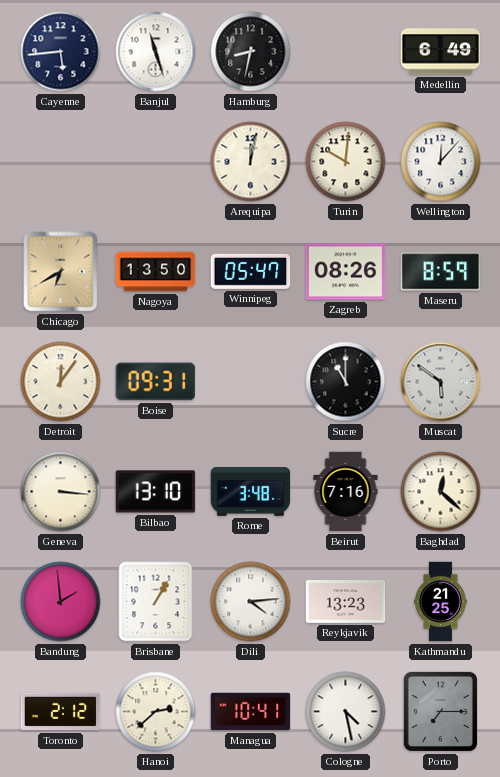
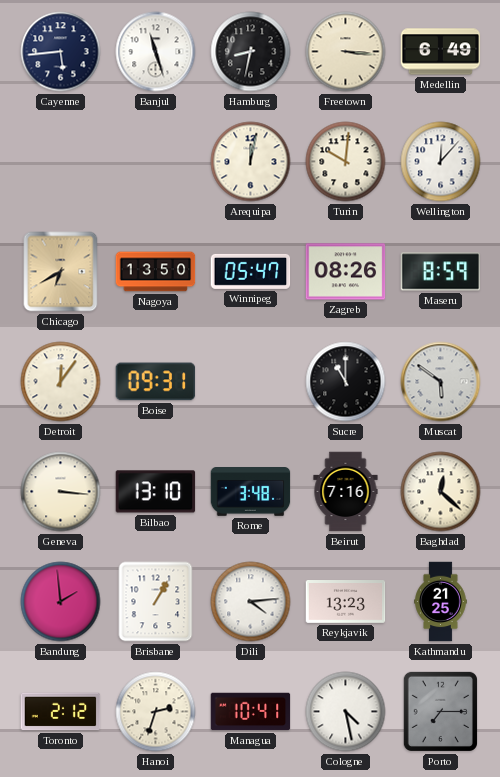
Freetown: none -> 3:16
Hanoi: 2:38 -> 2:33
